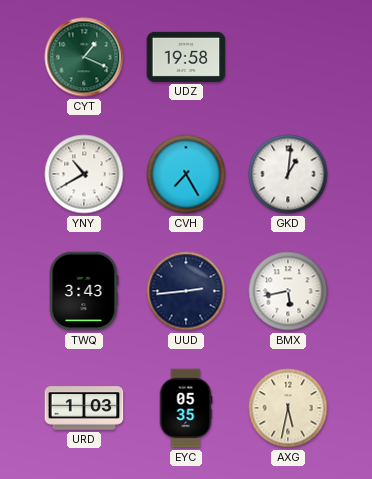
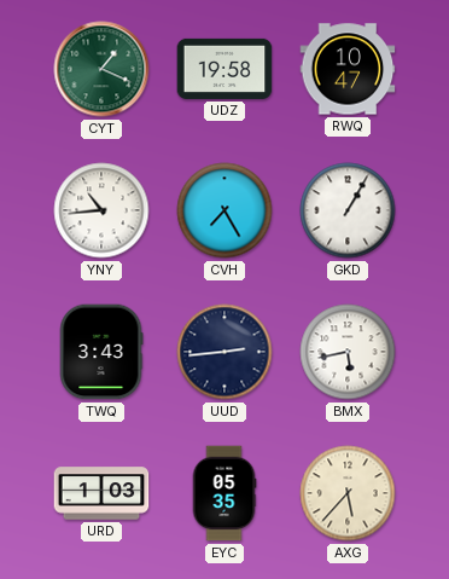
RWQ: none -> 10:47
YNY: 10:40 -> 10:44
GKD: 1:01 -> 1:05
AXG: 5:32 -> 5:37
